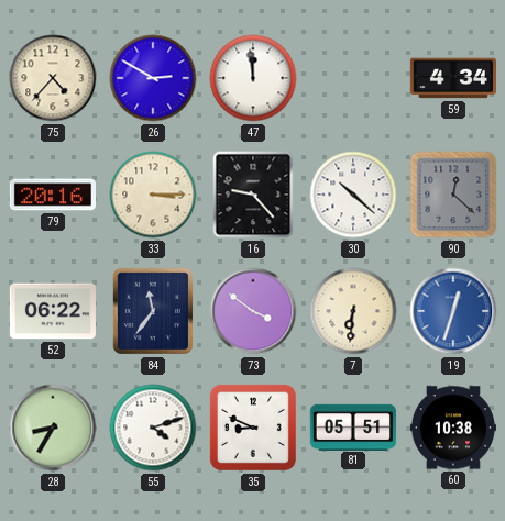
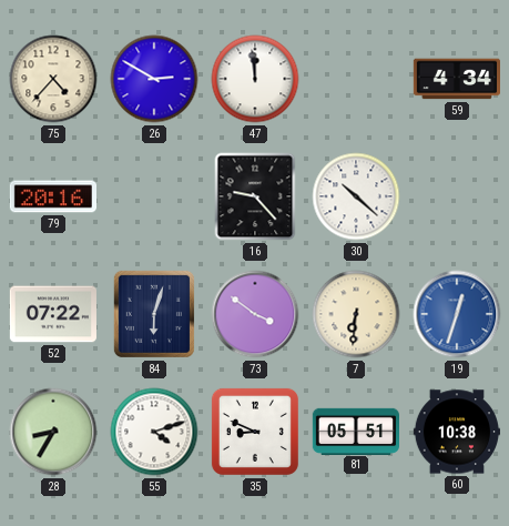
33: 3:15 -> none
90: 12:22 -> none
52: 06:22 -> 07:22
84: 11:36 -> 6:03
